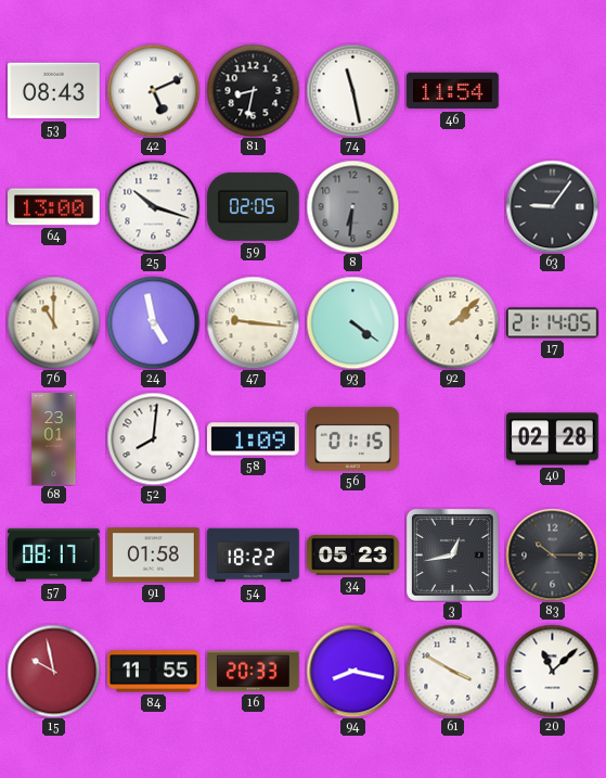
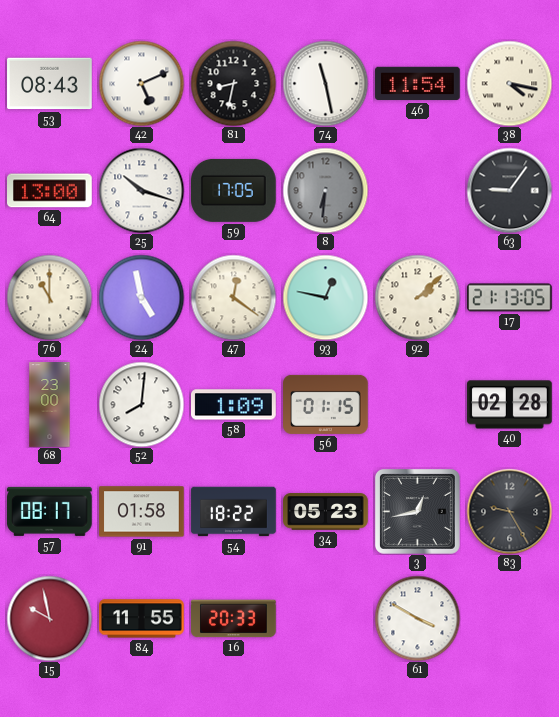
38: none -> 4:17
59: 02:05 -> 17:05
47: 9:16 -> 12:21
93: 4:21 -> 12:47
17: 21:14 -> 21:13
68: 23:01 -> 23:00
83: 10:15 -> 9:25
94: 8:17 -> none
20: 11:08 -> none
